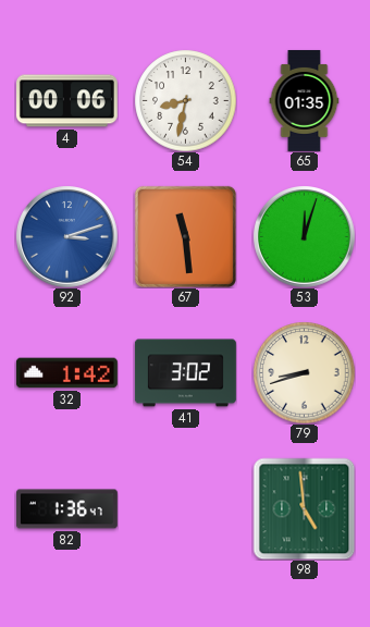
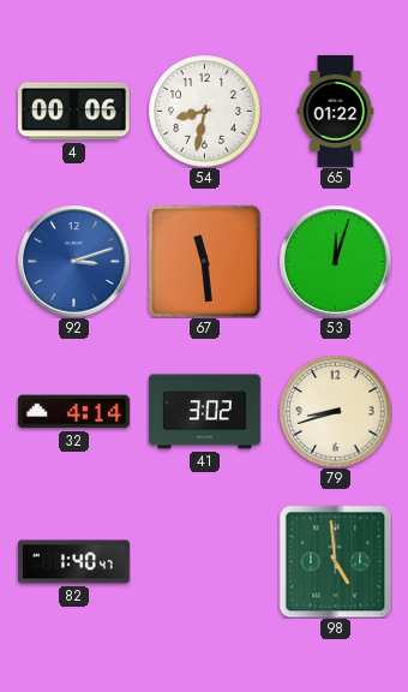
65: 01:35 -> 01:22
32: 1:42 -> 4:14
82: 1:36 -> 1:40
